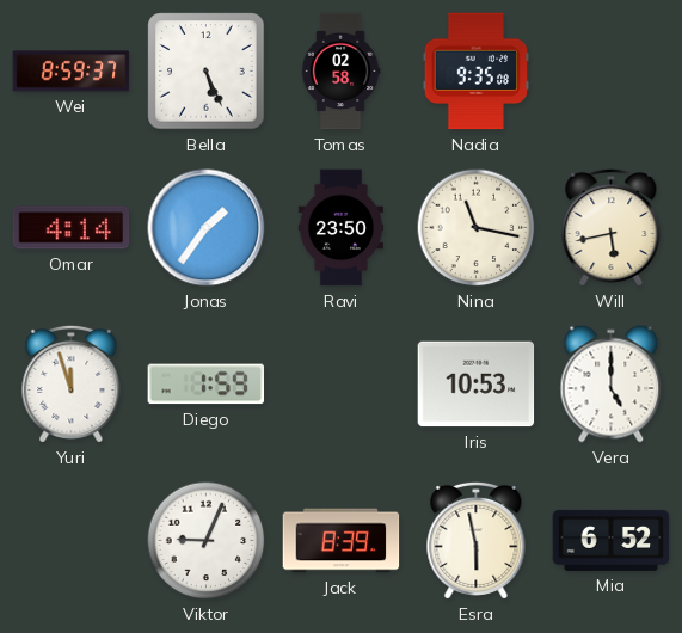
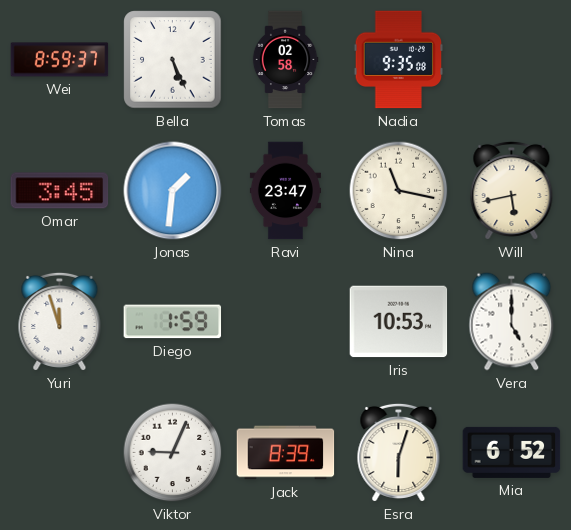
Omar: 4:14 -> 3:45
Jonas: 1:36 -> 1:31
Ravi: 23:50 -> 23:47
Esra: 5:58 -> 6:03
